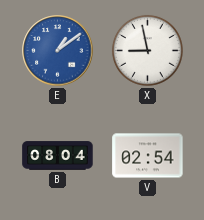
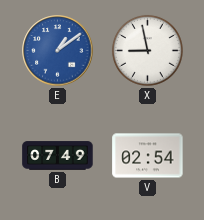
B: 08:04 -> 07:49
